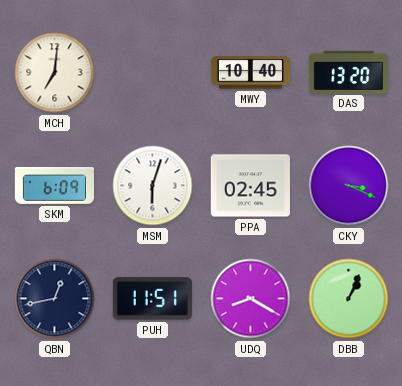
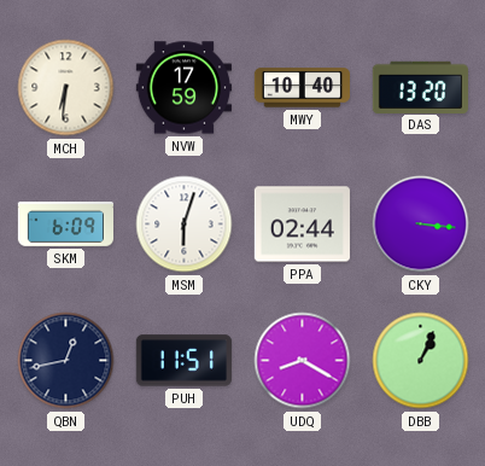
MCH: 7:01 -> 6:31
NVW: none -> 17:59
PPA: 02:45 -> 02:44
CKY: 3:19 -> 3:16
